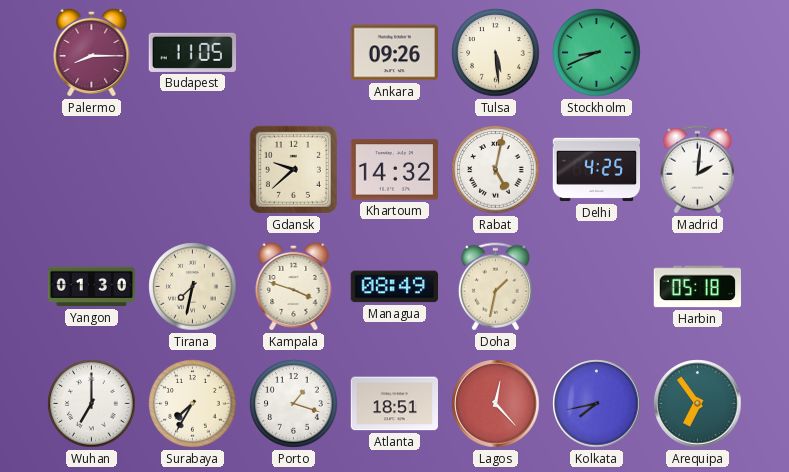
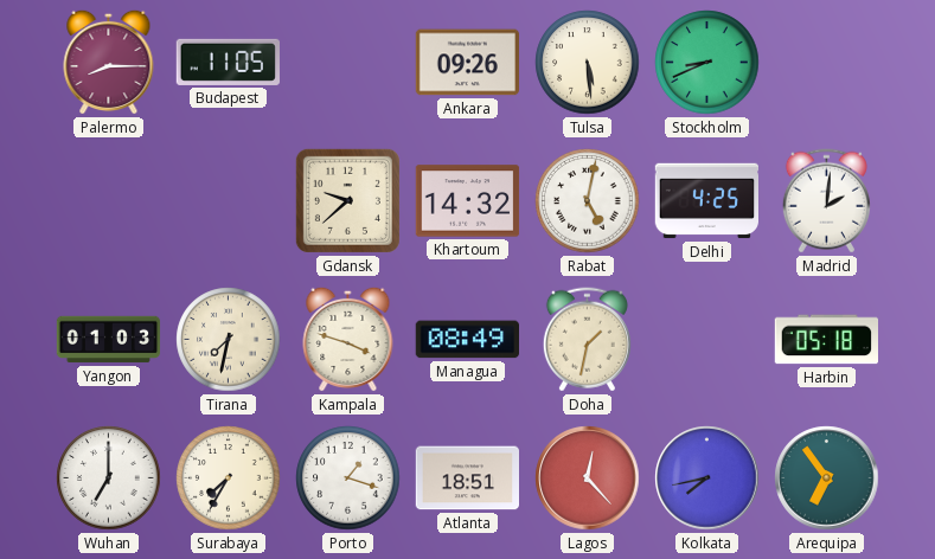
Yangon: 01:30 -> 01:03
